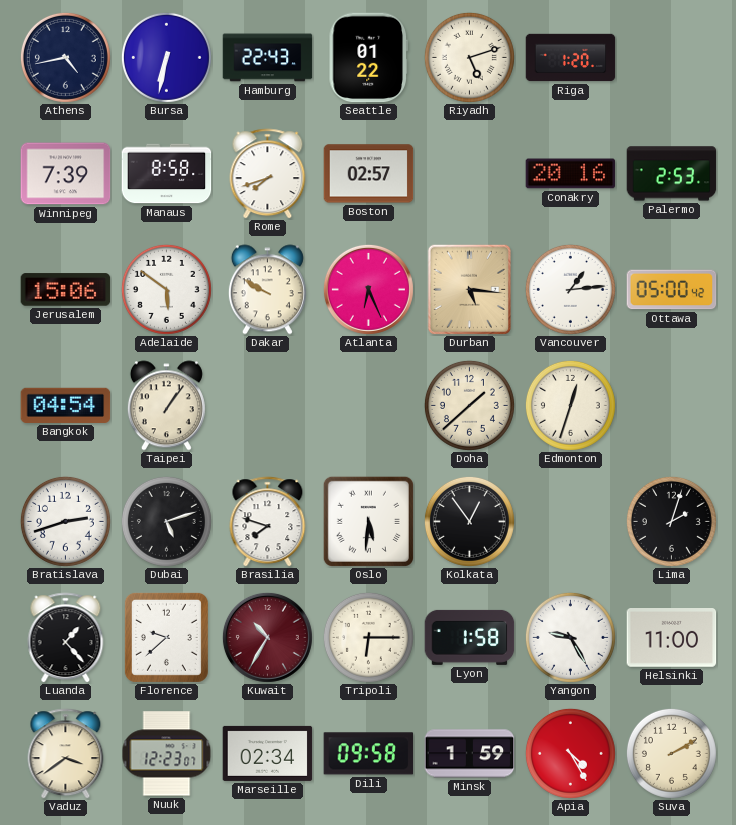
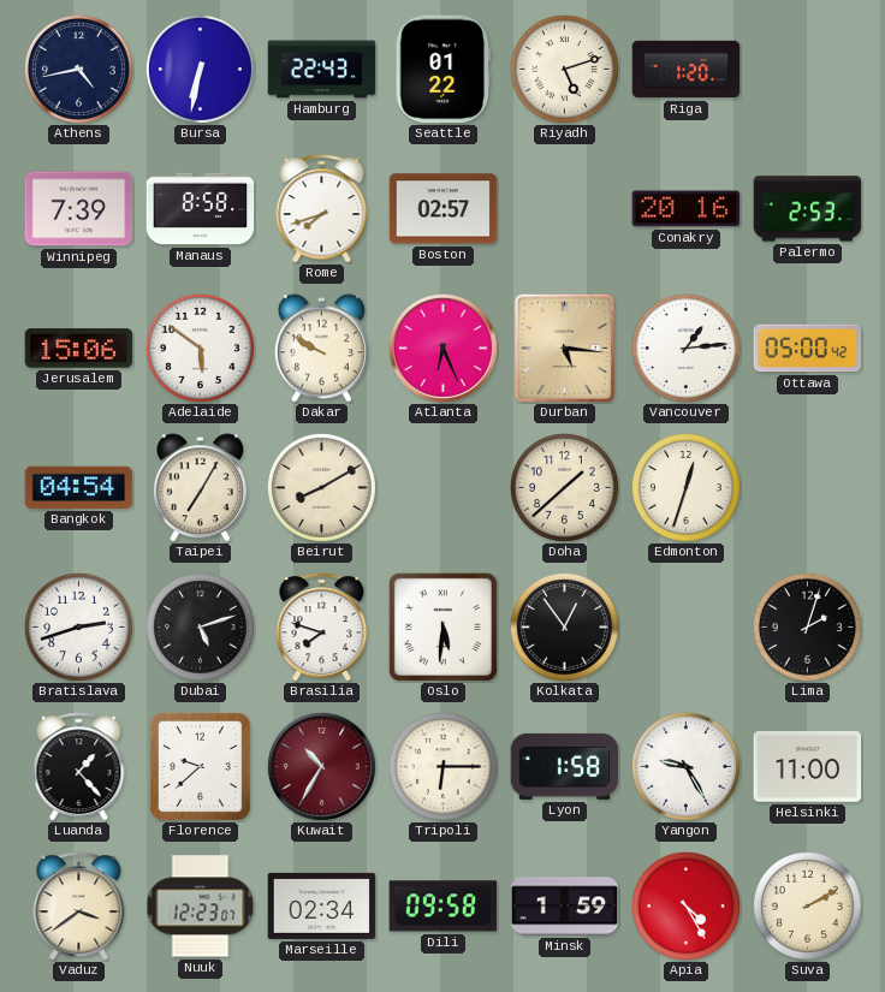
Taipei: 1:06 -> 7:05
Beirut: none -> 8:10
